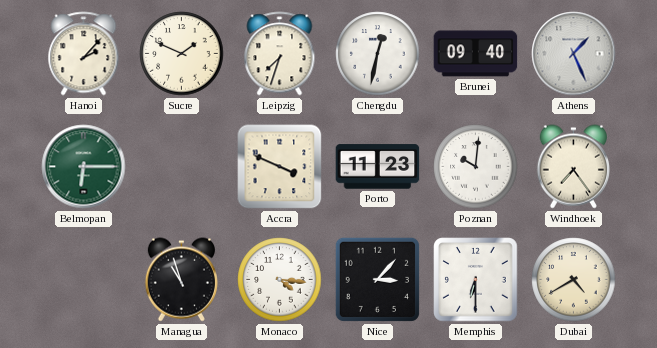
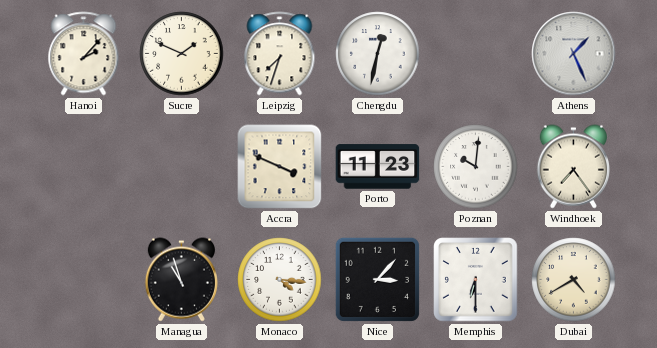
Brunei: 09:40 -> none
Belmopan: 6:15 -> none
